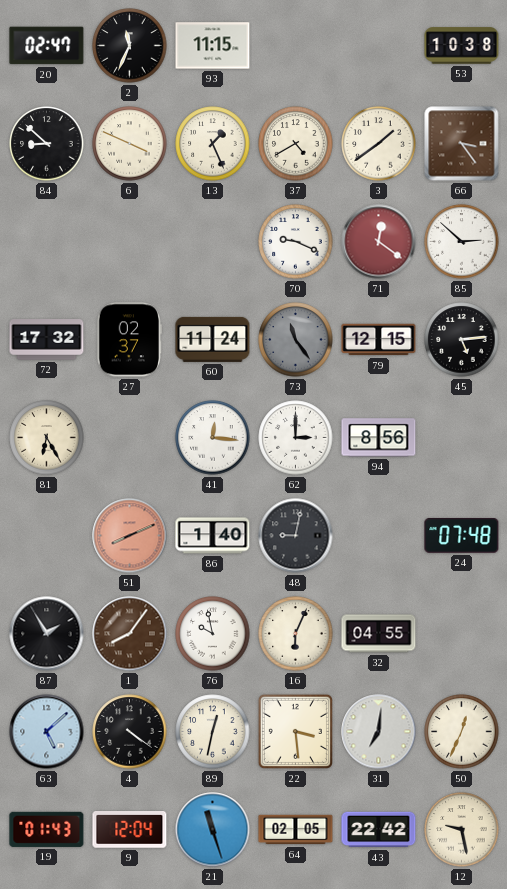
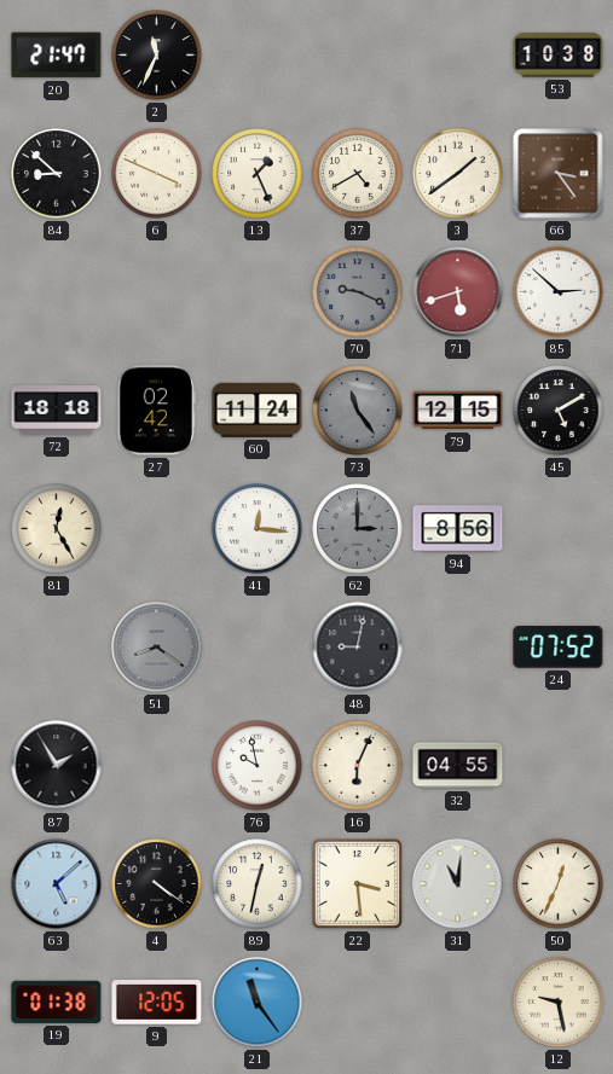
20: 02:47 -> 21:47
93: 11:15 -> none
70 dial: white -> grey
71: 12:21 -> 5:42
72: 17:32 -> 18:18
27: 02:37 -> 02:42
45: 5:14 -> 5:10
81: 6:25 -> 12:25
62 dial: white -> grey
51: 8:11 -> 8:21
51 dial: salmon -> grey
86: 1:40 -> none
24: 07:48 -> 07:52
1: 8:06 -> none
31: 7:01 -> 11:01
19: 01:43 -> 01:38
9: 12:04 -> 12:05
21: 11:27 -> 11:24
64: 02:05 -> none
43: 22:42 -> none
